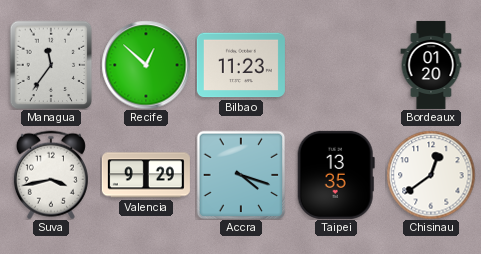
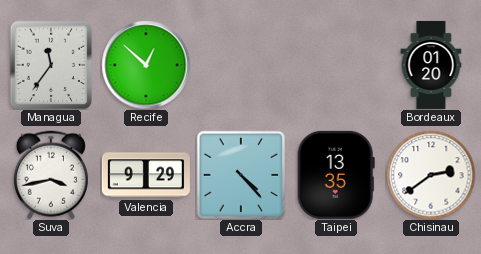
Bilbao: 11:23 -> none
Accra: 4:18 -> 4:23
Chisinau: 12:39 -> 2:39
